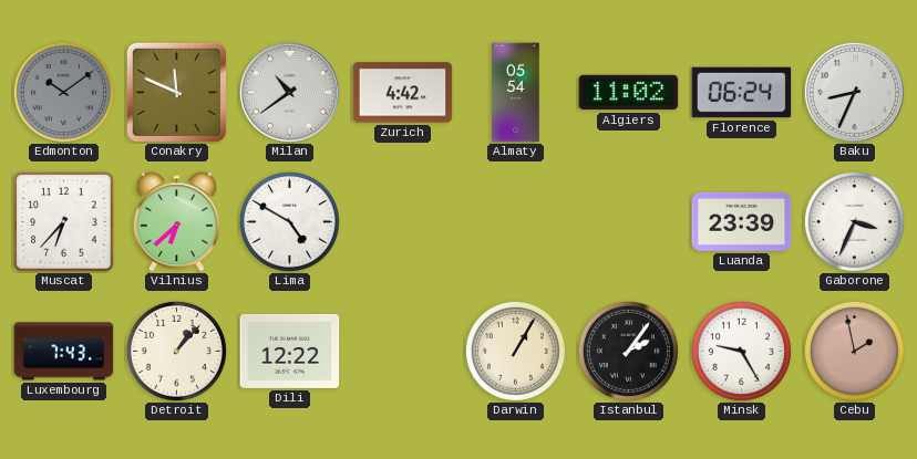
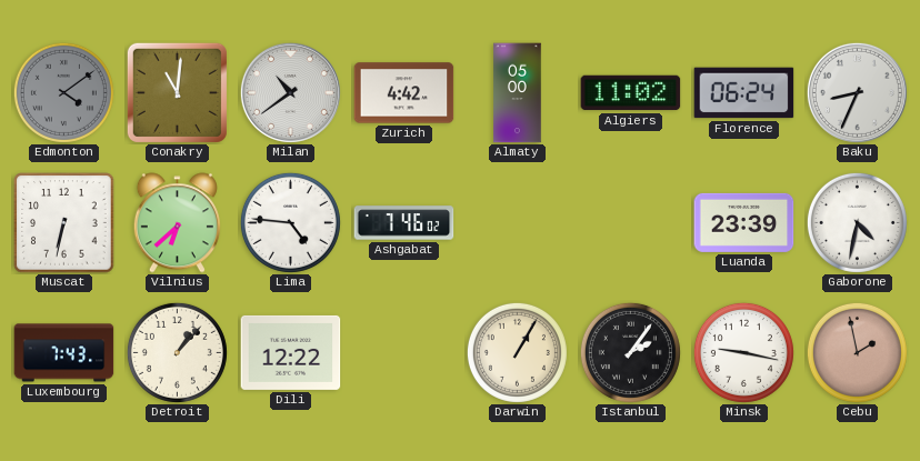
Edmonton: 10:09 -> 4:09
Conakry: 11:49 -> 11:01
Almaty: 05:54 -> 05:00
Muscat: 6:37 -> 6:32
Lima: 4:50 -> 4:46
Ashgabat: none -> 7:46
Gaborone: 3:34 -> 4:32
Minsk: 9:25 -> 9:17
